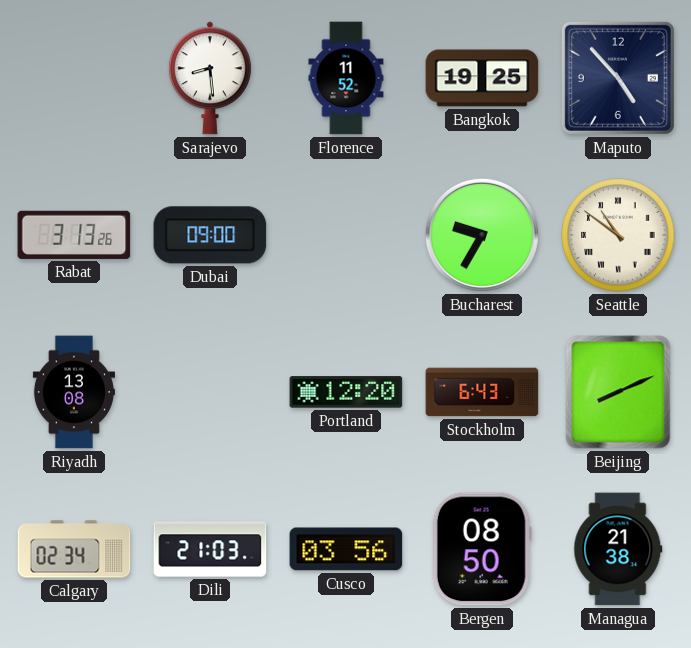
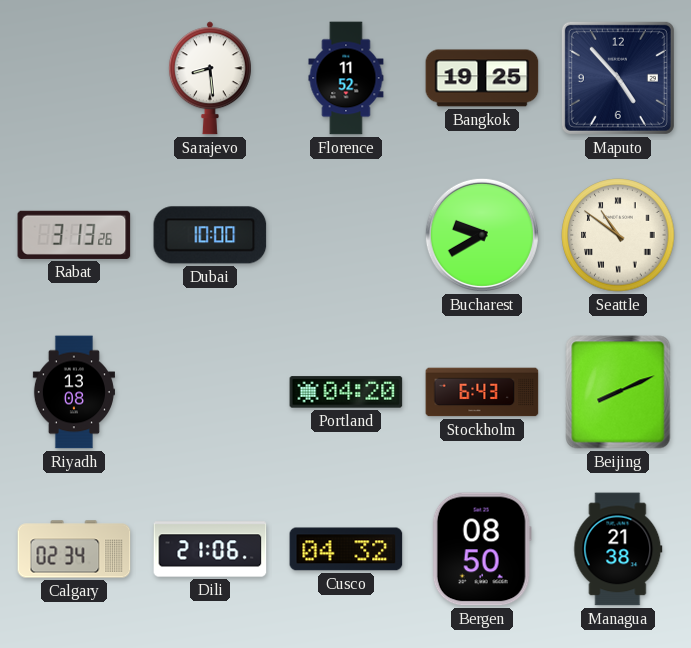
Dubai: 09:00 -> 10:00
Bucharest: 9:35 -> 9:40
Portland: 12:20 -> 04:20
Dili: 21:03 -> 21:06
Cusco: 03:56 -> 04:32
